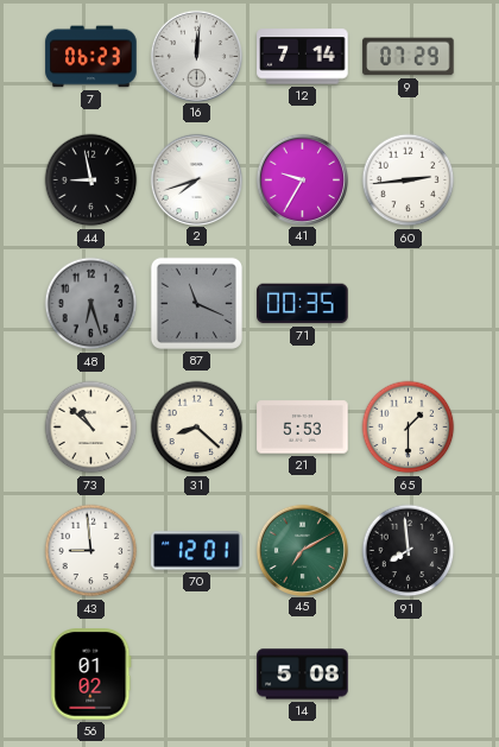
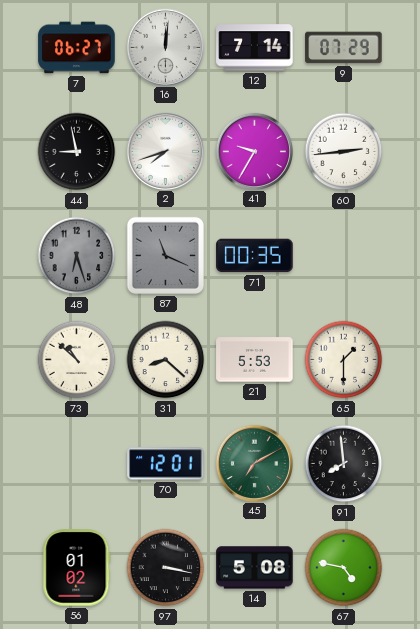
7: 06:23 -> 06:27
43: 8:59 -> none
97: none -> 3:17
67: none -> 4:47
